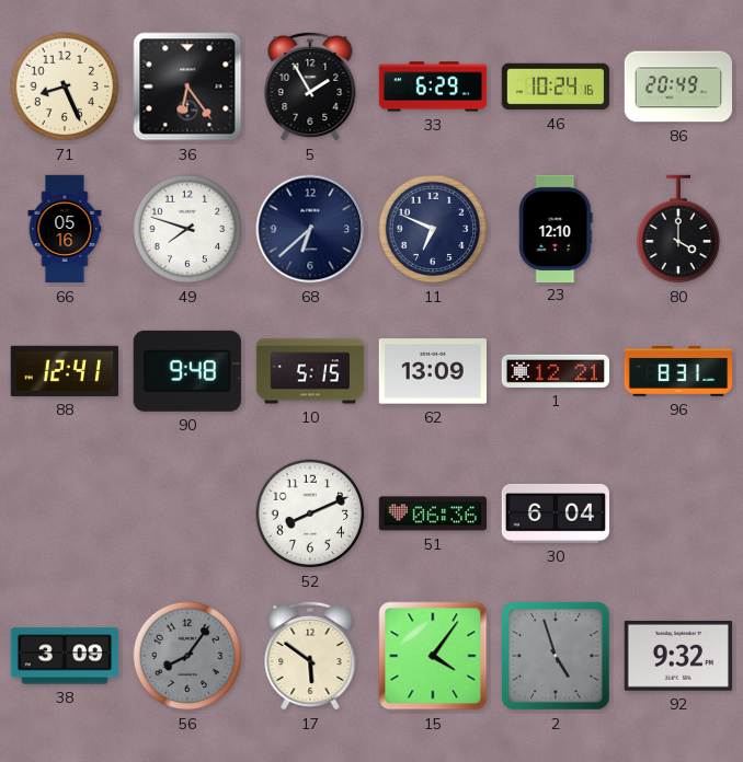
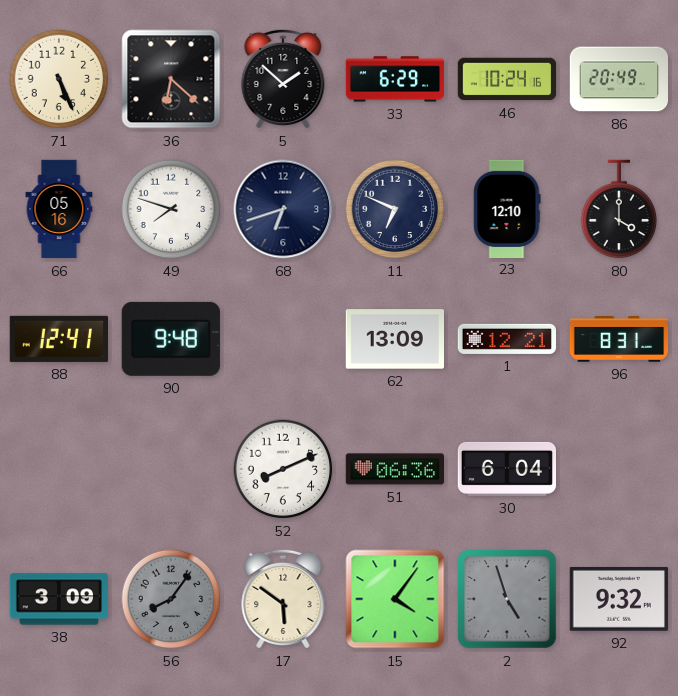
71: 8:26 -> 5:26
36: 6:24 -> 6:22
5: 1:55 -> 1:52
68: 6:38 -> 6:42
10: 5:15 -> none
